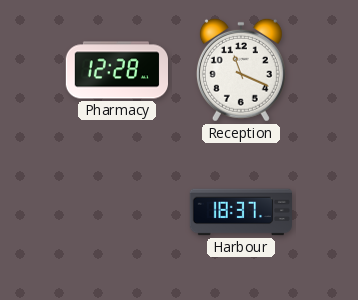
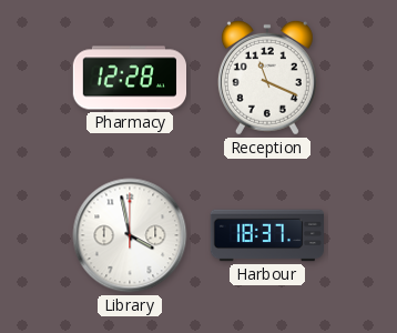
Library: none -> 3:58
